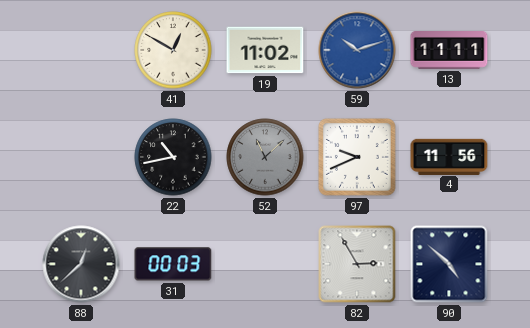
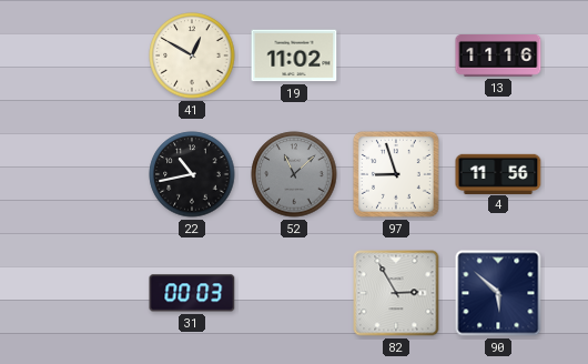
59: 10:12 -> none
13: 11:11 -> 11:16
97: 9:41 -> 8:57
88: 12:38 -> none
90: 4:52 -> 5:52
